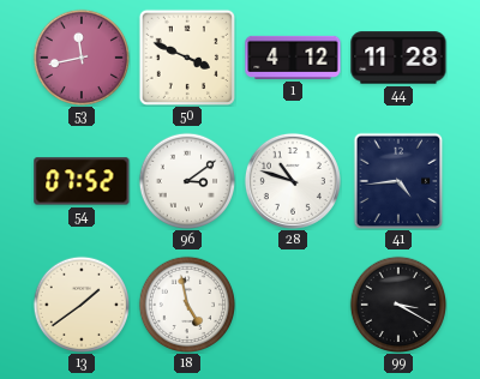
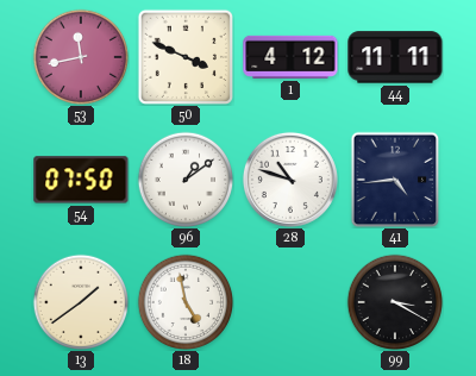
44: 11:28 -> 11:11
54: 07:52 -> 07:50
96: 3:09 -> 1:09
